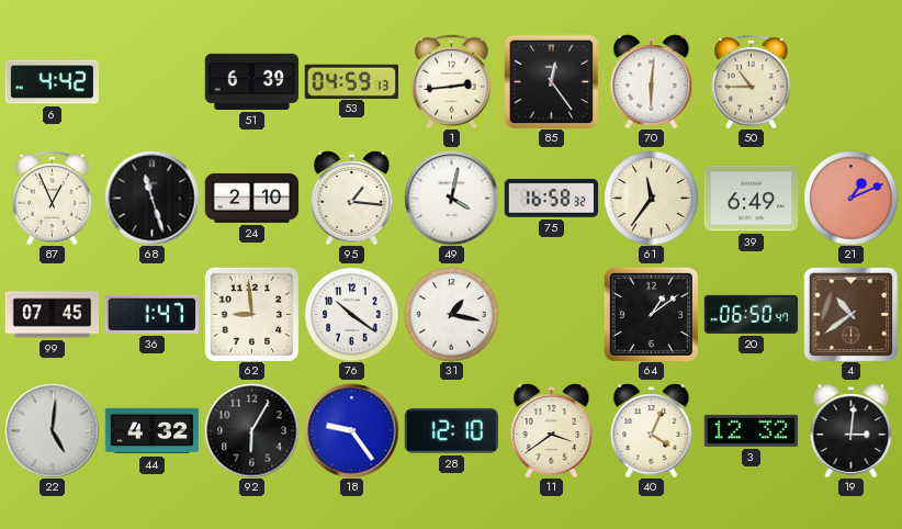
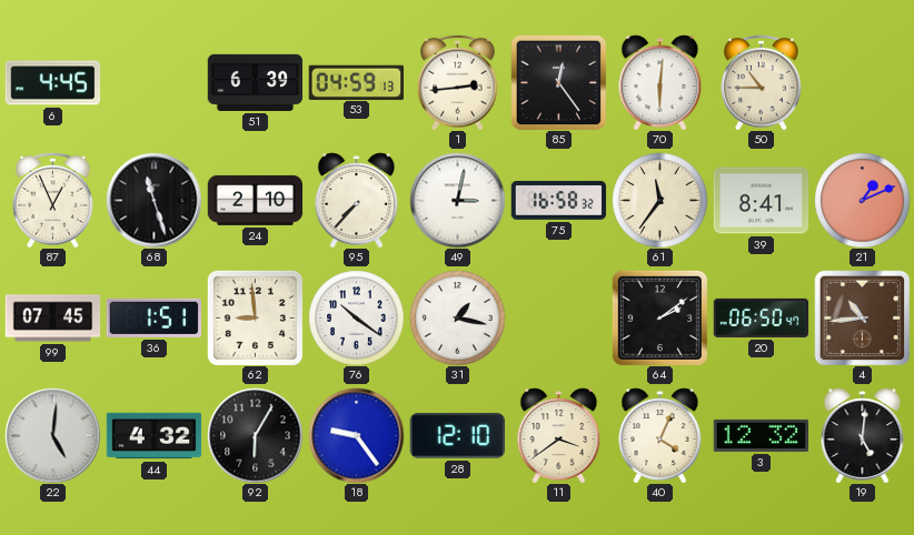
6: 4:42 -> 4:45
95: 1:16 -> 7:37
49: 4:02 -> 3:02
39: 6:49 -> 8:41
36: 1:47 -> 1:51
64: 1:09 -> 2:09
4: 10:39 -> 10:44
19: 3:01 -> 5:01
